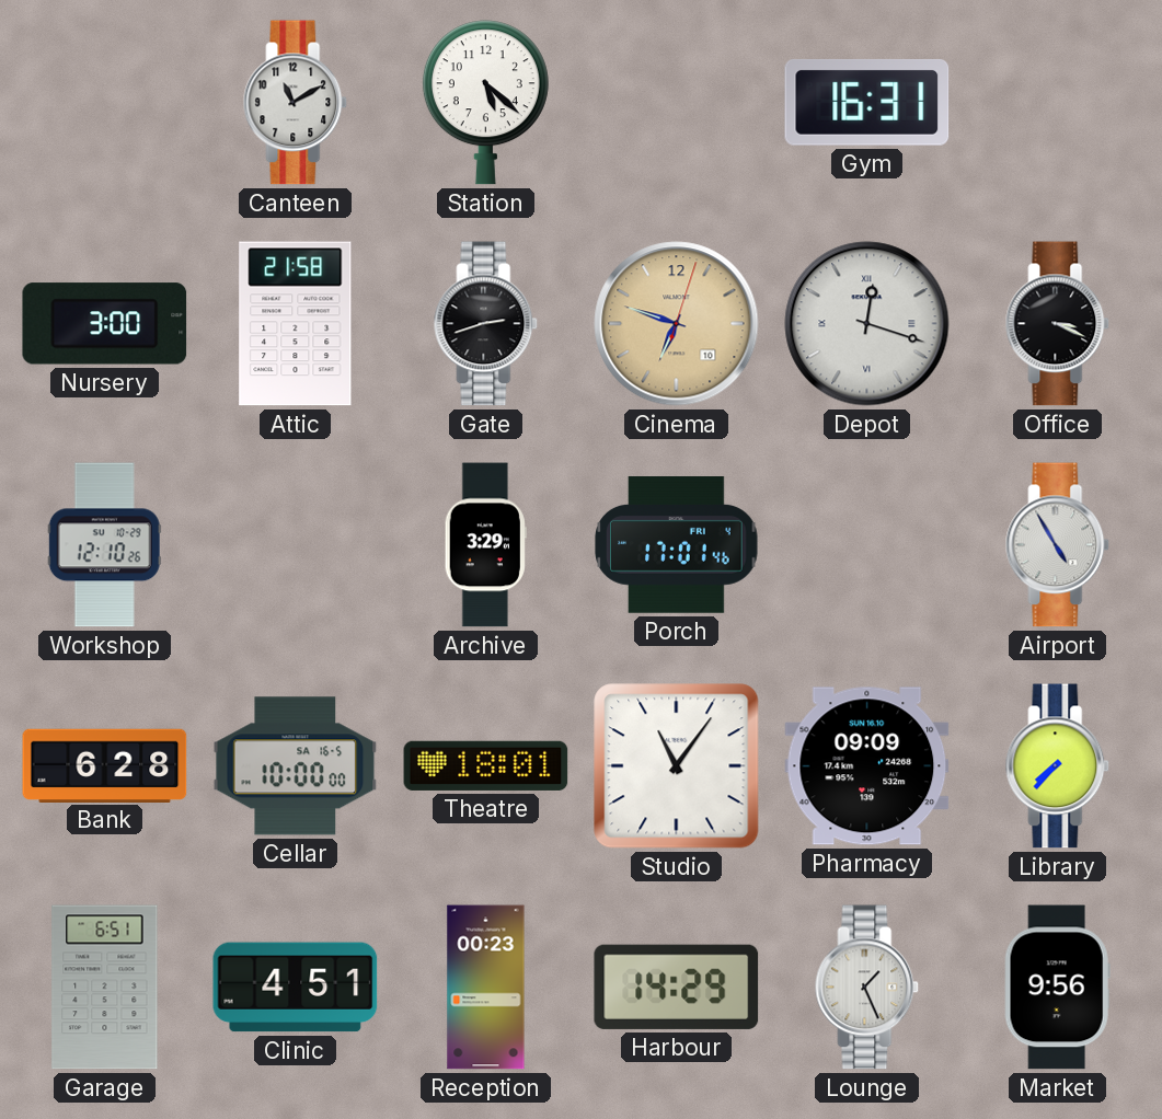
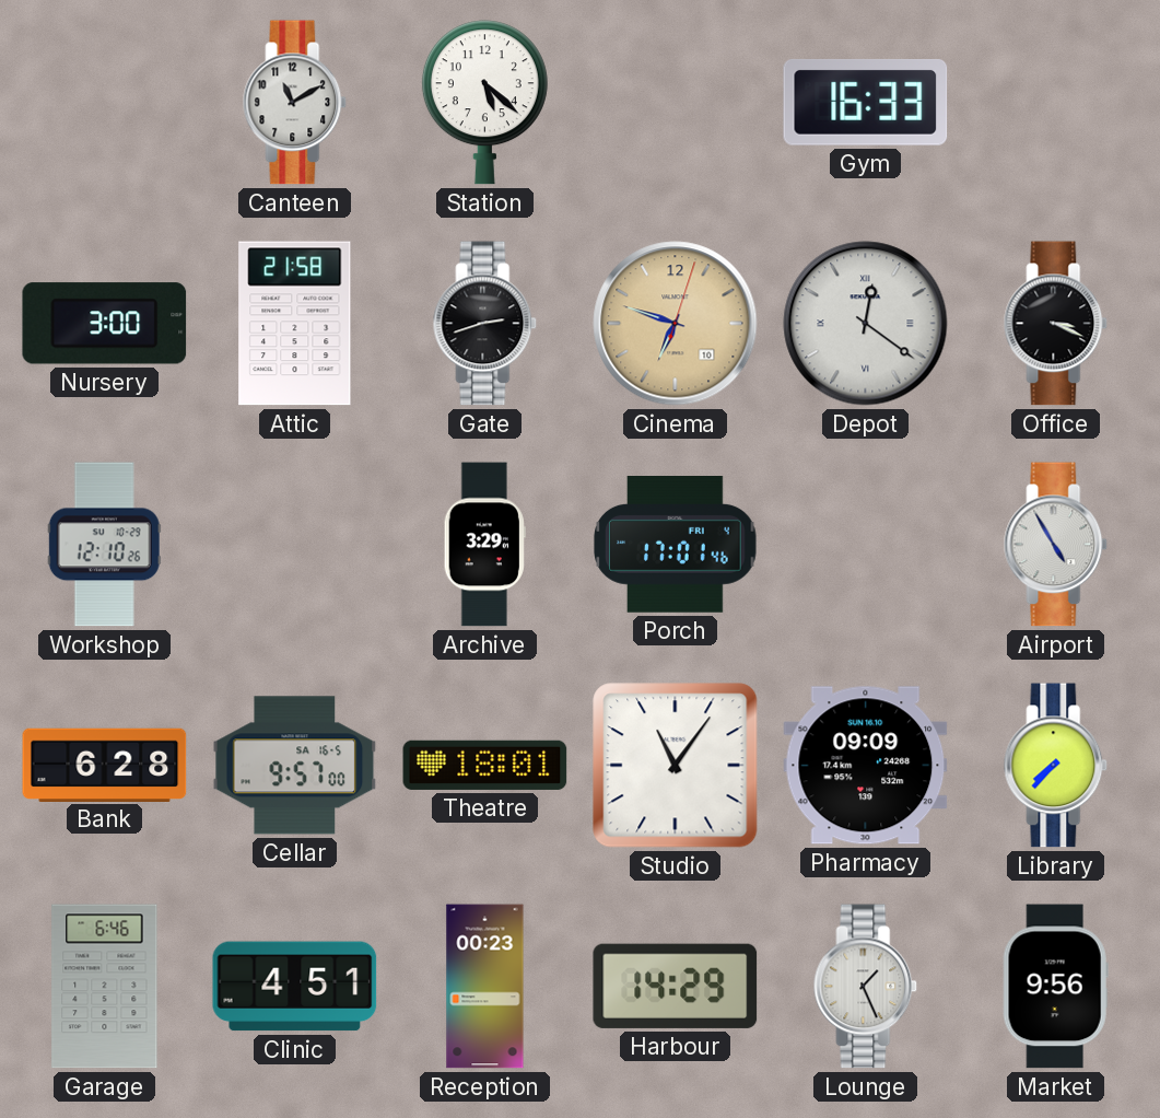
Gym: 16:31 -> 16:33
Depot: 12:18 -> 12:21
Cellar: 10:00 -> 9:57
Garage: 6:51 -> 6:46
